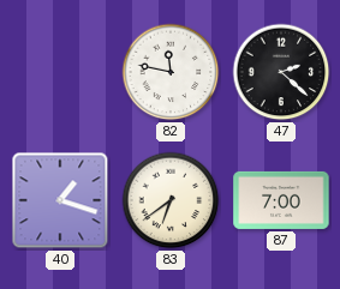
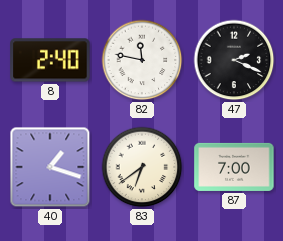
8: none -> 2:40
47: 2:22 -> 2:19
